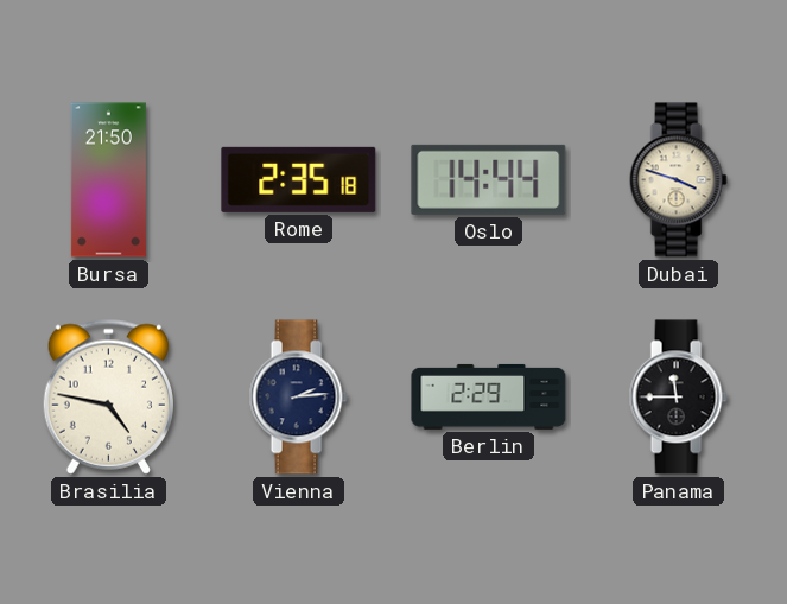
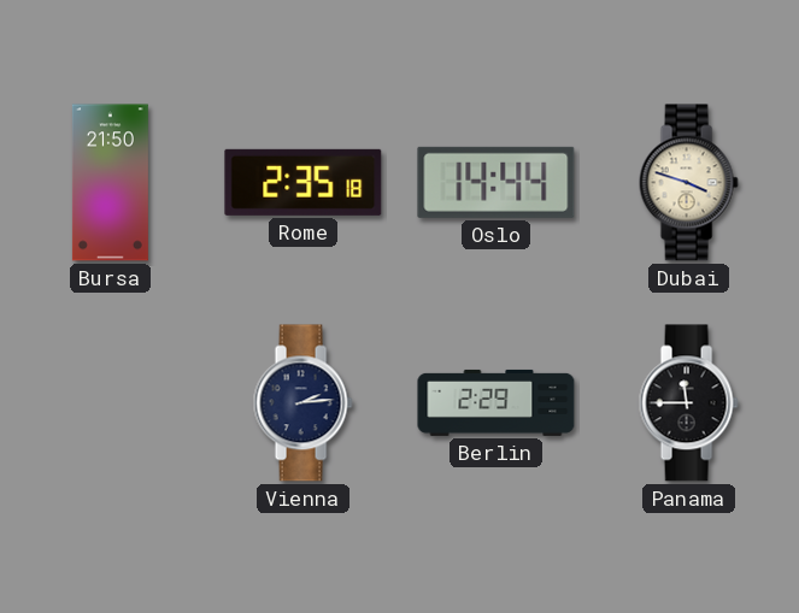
Brasilia: 4:47 -> none
